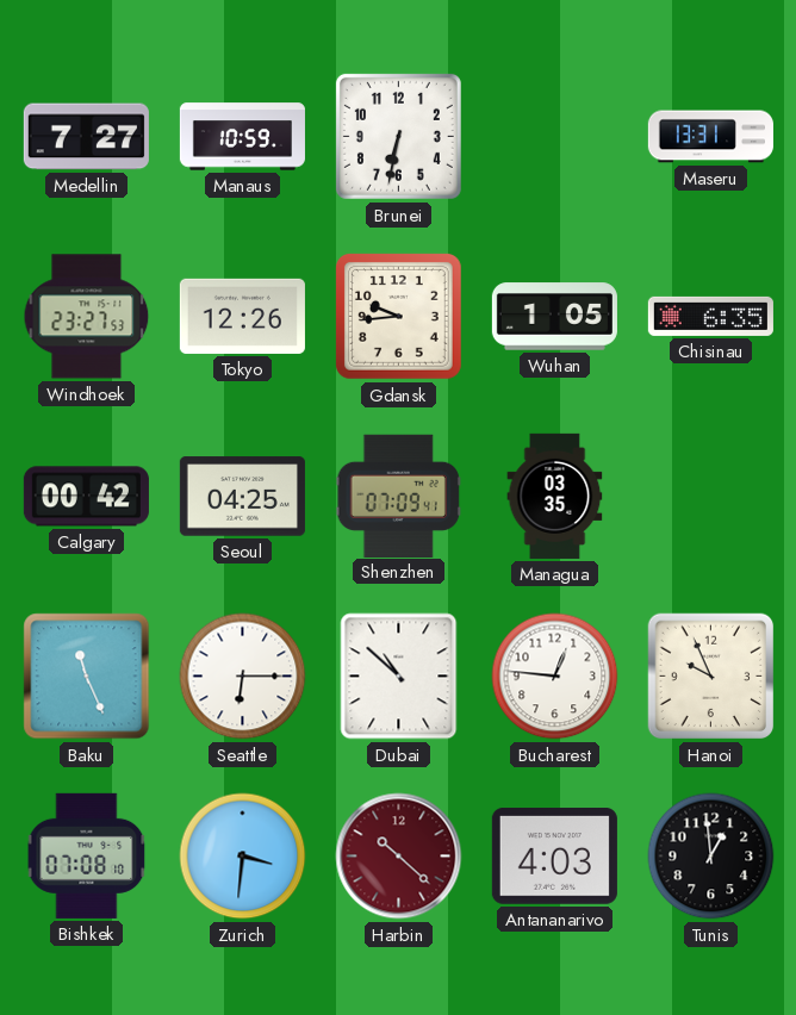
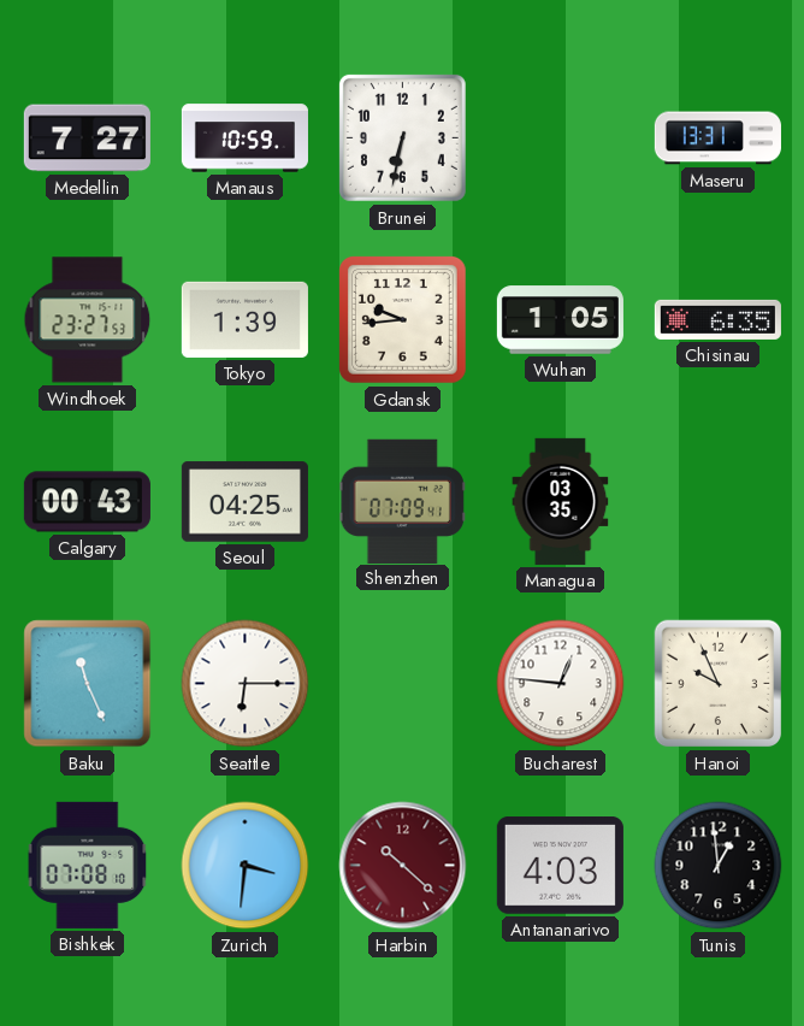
Tokyo: 12:26 -> 1:39
Calgary: 00:42 -> 00:43
Dubai: 10:52 -> none
